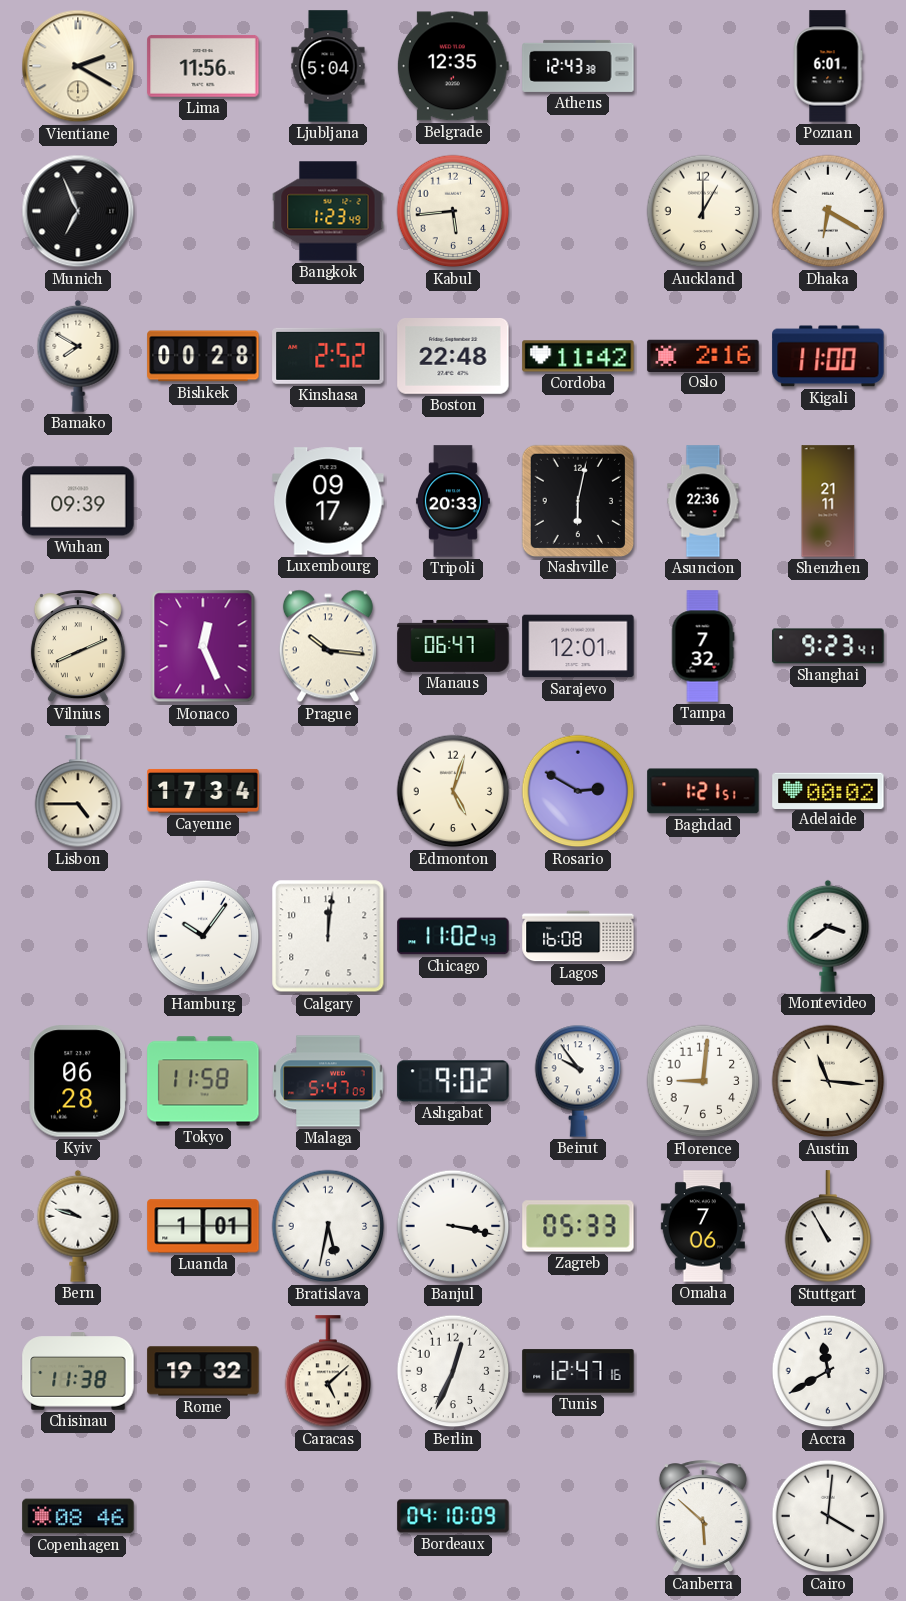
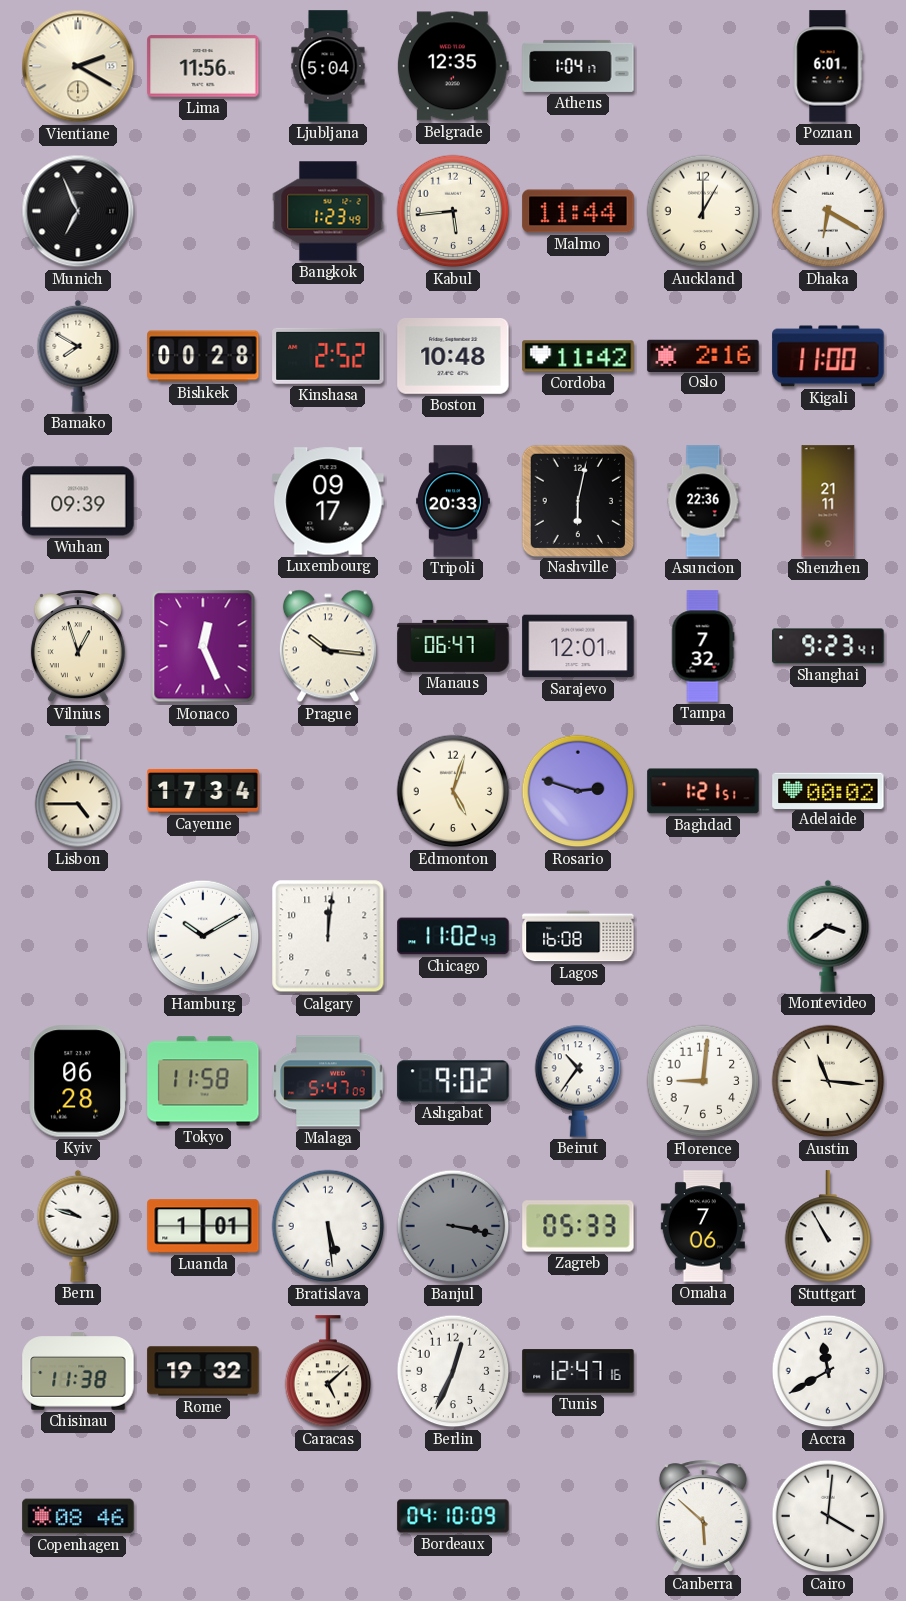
Athens: 12:43 -> 1:04
Malmo: none -> 11:44
Boston: 22:48 -> 10:48
Vilnius: 8:11 -> 12:57
Rosario: 2:50 -> 2:48
Hamburg: 10:06 -> 10:10
Beirut: 9:54 -> 10:36
Bratislava: 5:32 -> 5:29
Banjul dial: white -> grey
